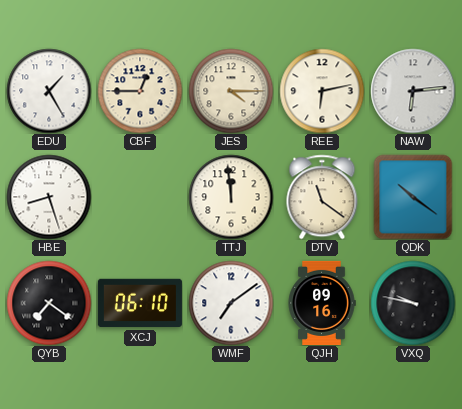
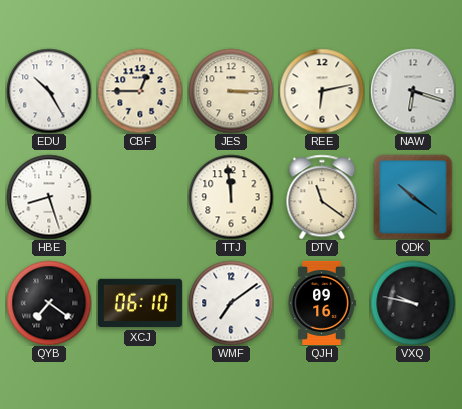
EDU: 1:25 -> 10:25
JES: 4:15 -> 3:15
NAW: 6:14 -> 6:18
